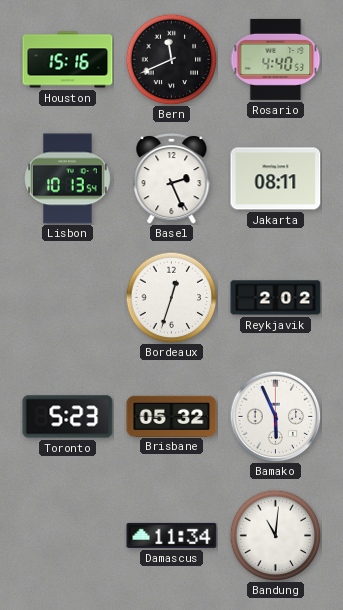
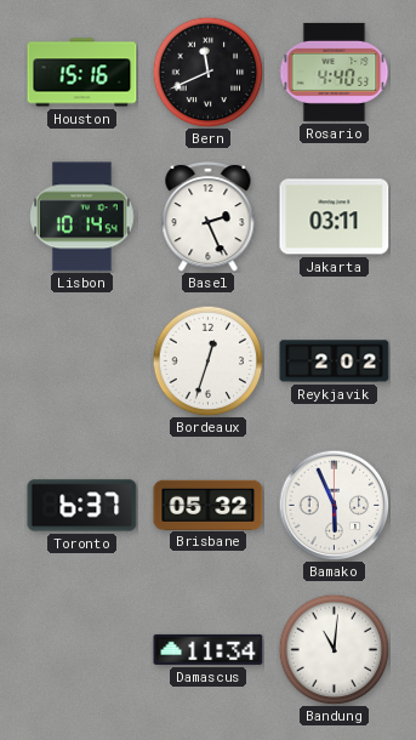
Lisbon: 10:13 -> 10:14
Jakarta: 08:11 -> 03:11
Toronto: 5:23 -> 6:37
